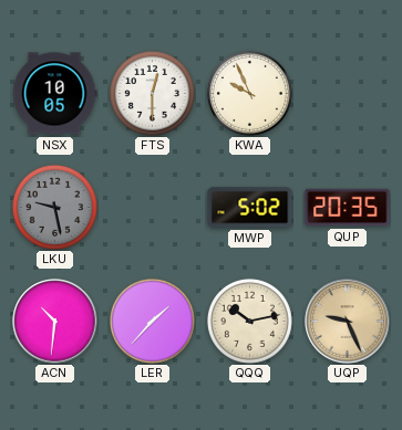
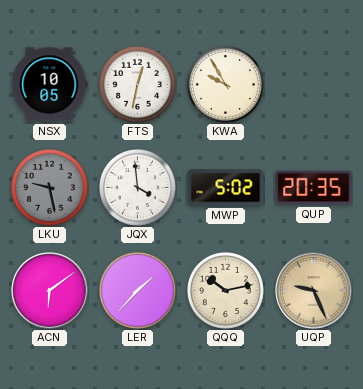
FTS: 12:30 -> 12:32
KWA: 9:56 -> 9:55
JQX: none -> 3:59
ACN: 10:31 -> 6:09
